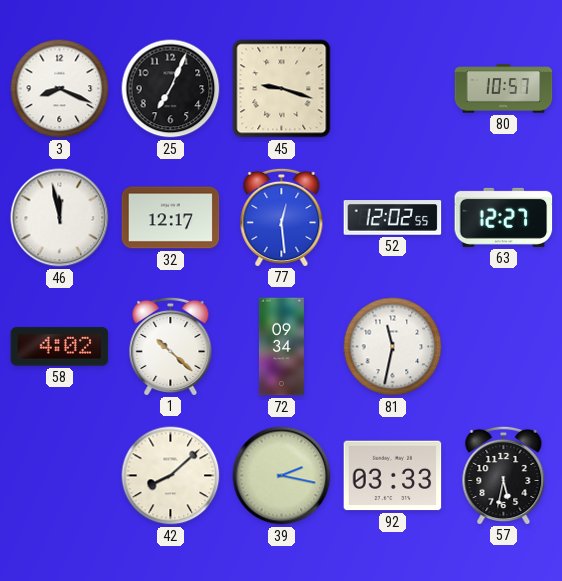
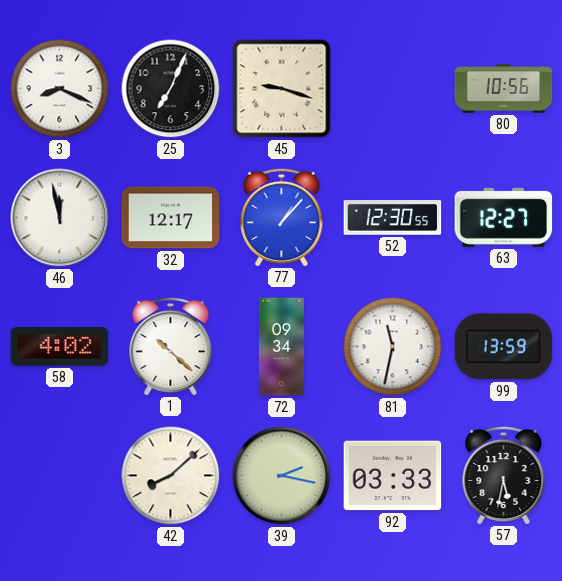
80: 10:57 -> 10:56
77: 12:29 -> 1:07
52: 12:02 -> 12:30
99: none -> 13:59
